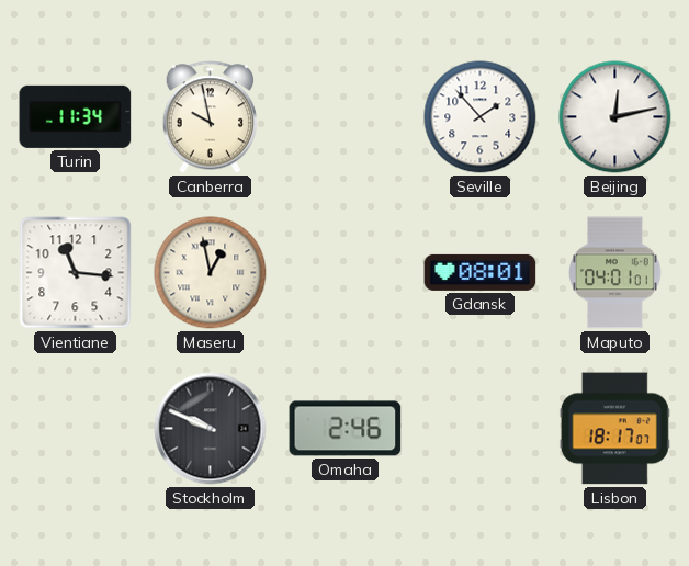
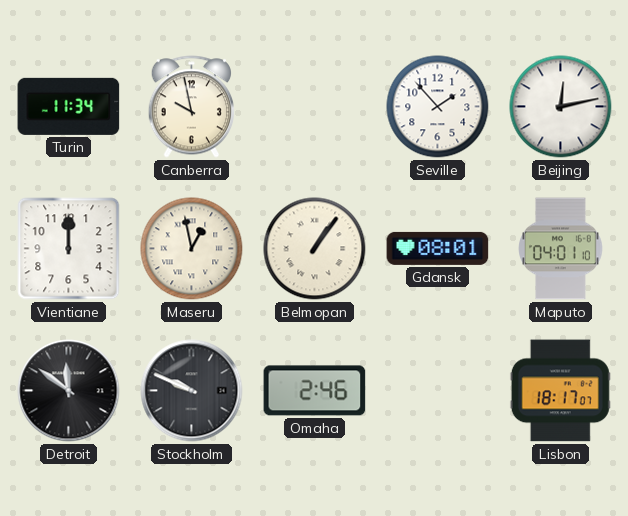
Vientiane: 11:16 -> 12:00
Belmopan: none -> 1:06
Maputo: 04:01:01 -> 04:01:10
Detroit: none -> 11:51
